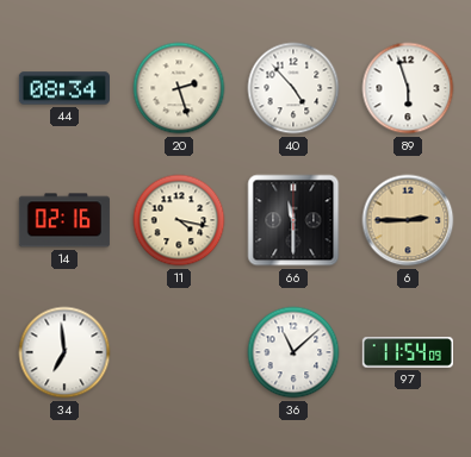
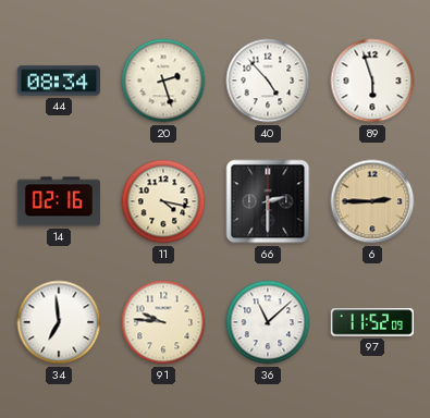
66: 11:30 -> 2:30
91: none -> 9:46
97: 11:54 -> 11:52
